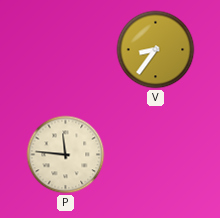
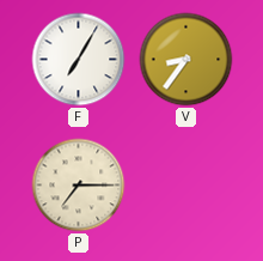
F: none -> 7:05
P: 11:46 -> 7:15
